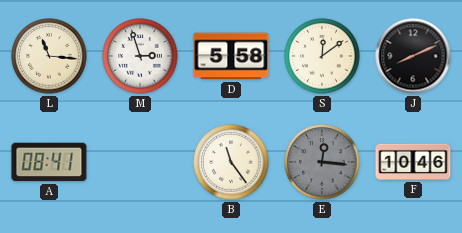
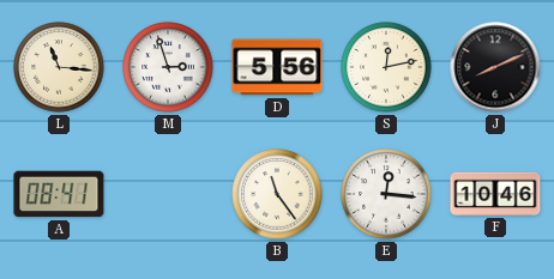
D: 5:58 -> 5:56
S: 12:09 -> 12:13
E dial: grey -> white
